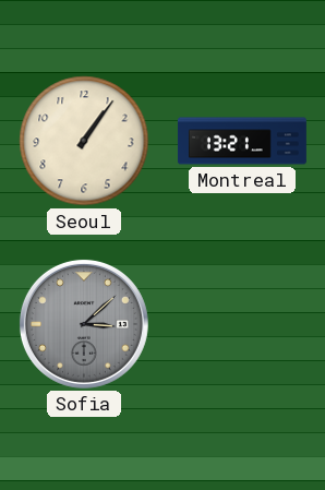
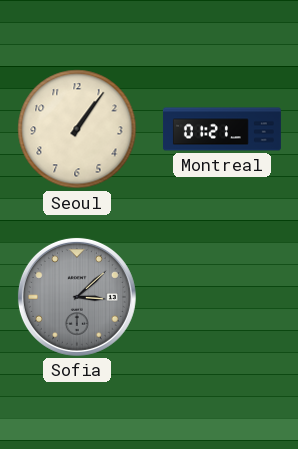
Montreal: 13:21 -> 01:21
